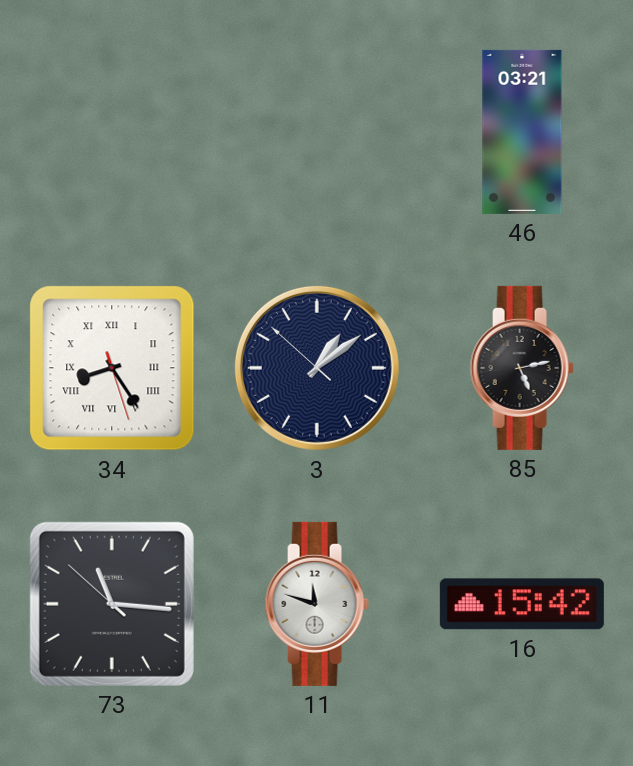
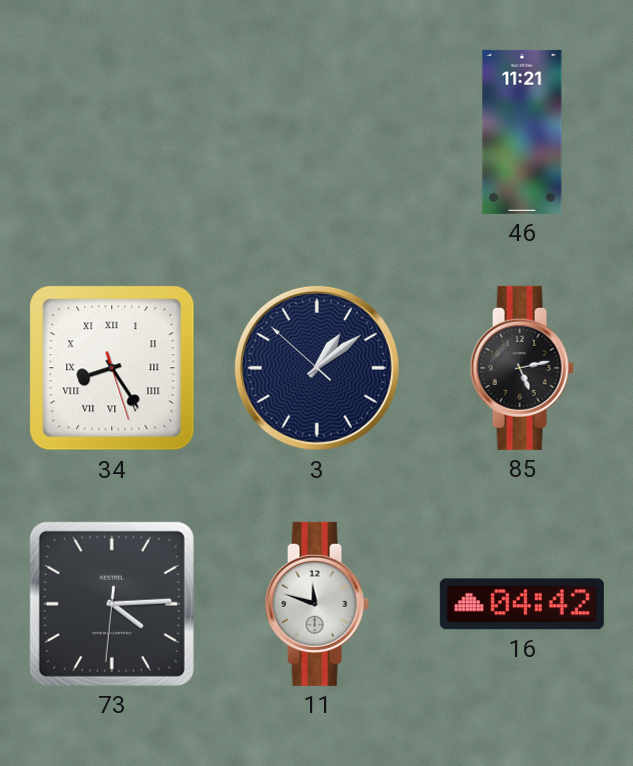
46: 03:21 -> 11:21
73: 11:15 -> 4:14
16: 15:42 -> 04:42
